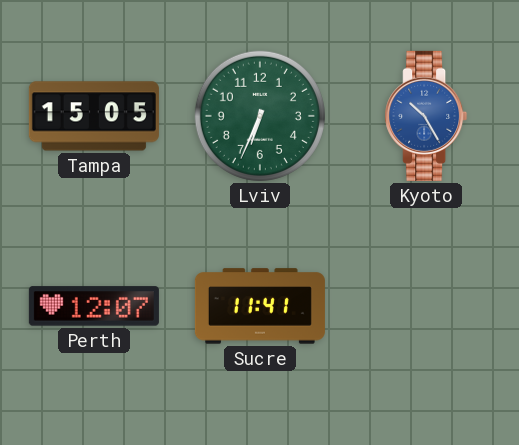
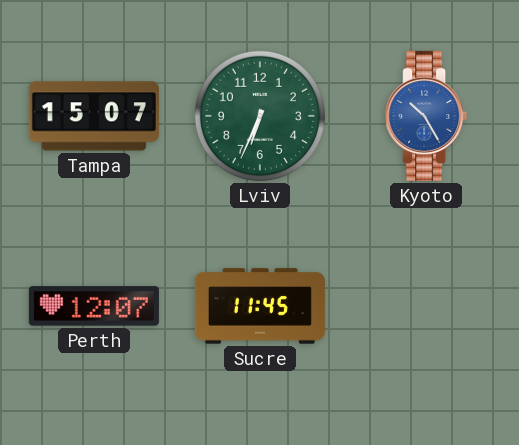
Tampa: 15:05 -> 15:07
Sucre: 11:41 -> 11:45
